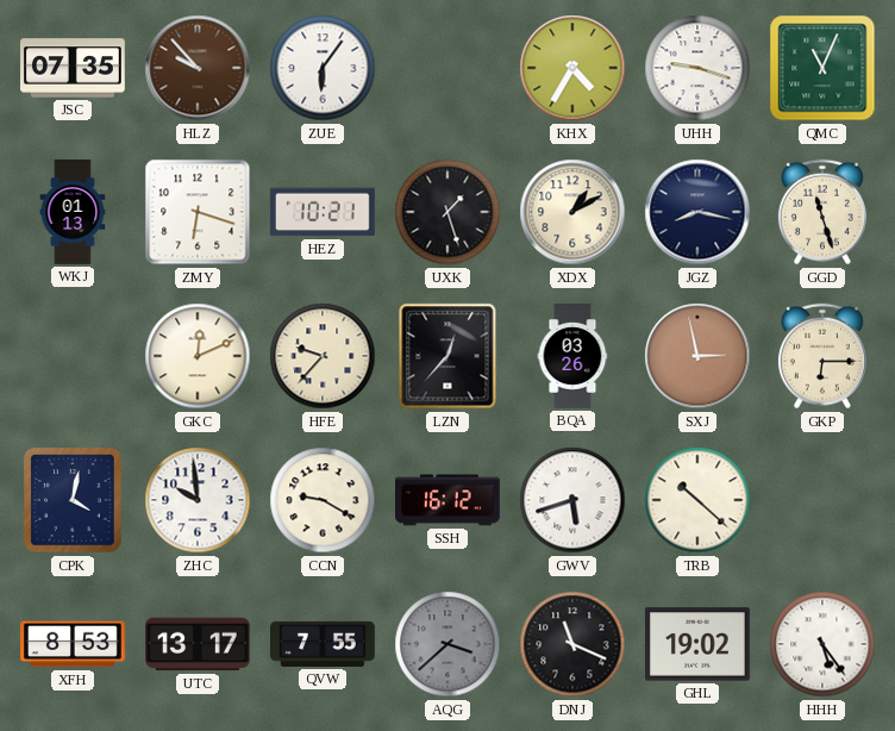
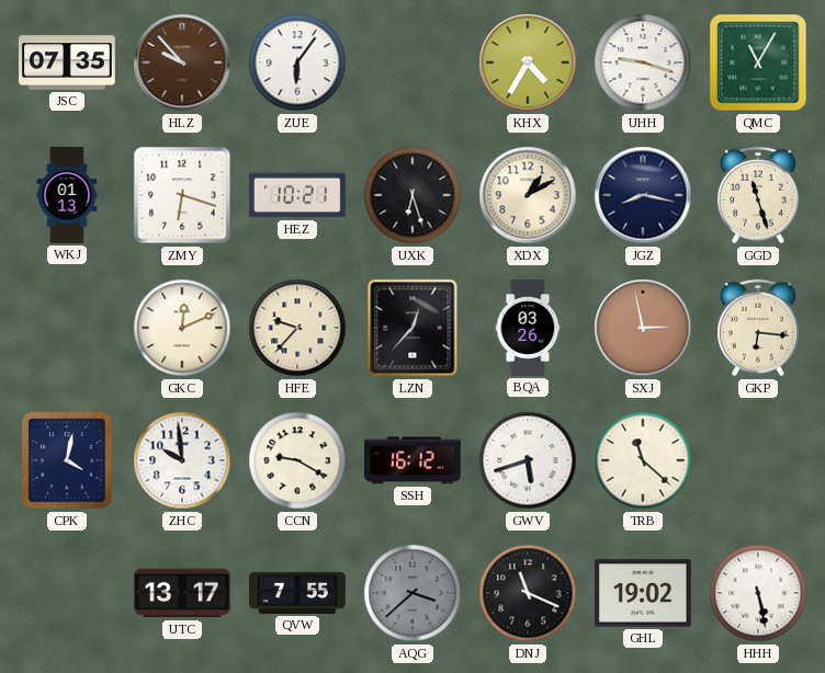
QMC: 11:04 -> 11:05
UXK: 1:27 -> 6:27
GKP: 6:15 -> 6:16
TRB: 10:22 -> 11:22
XFH: 8:53 -> none
HHH: 5:24 -> 5:28
